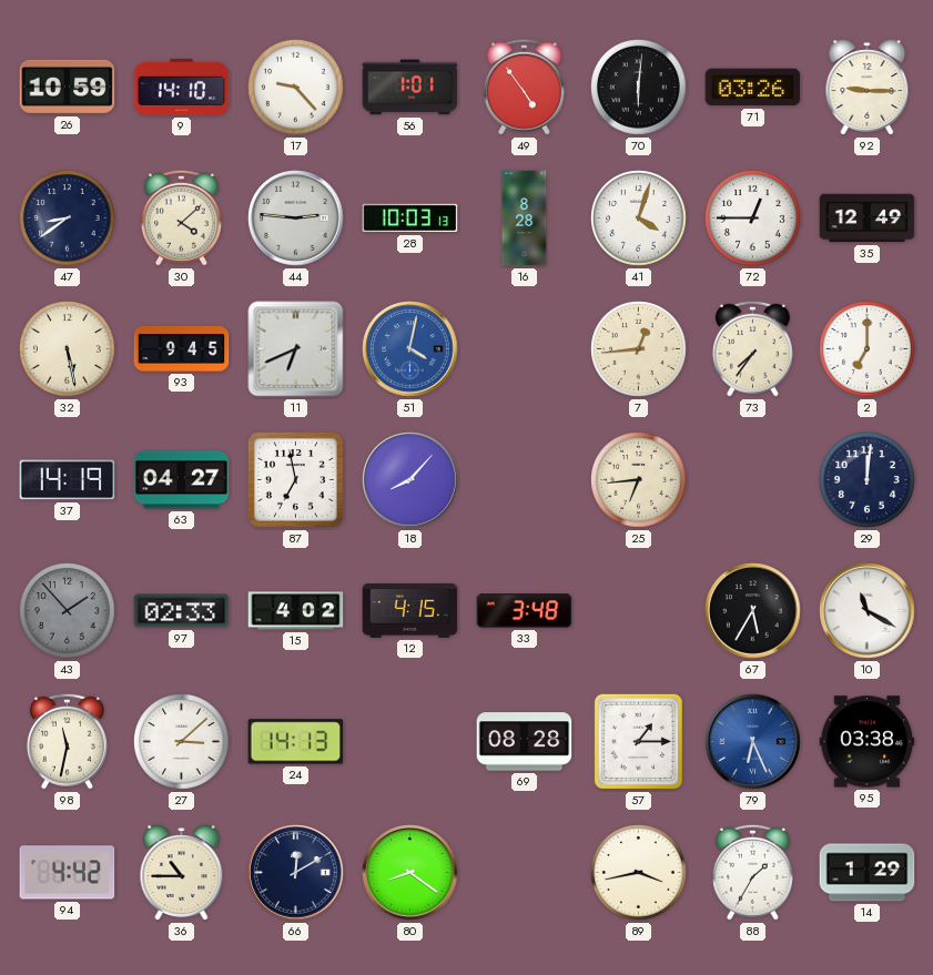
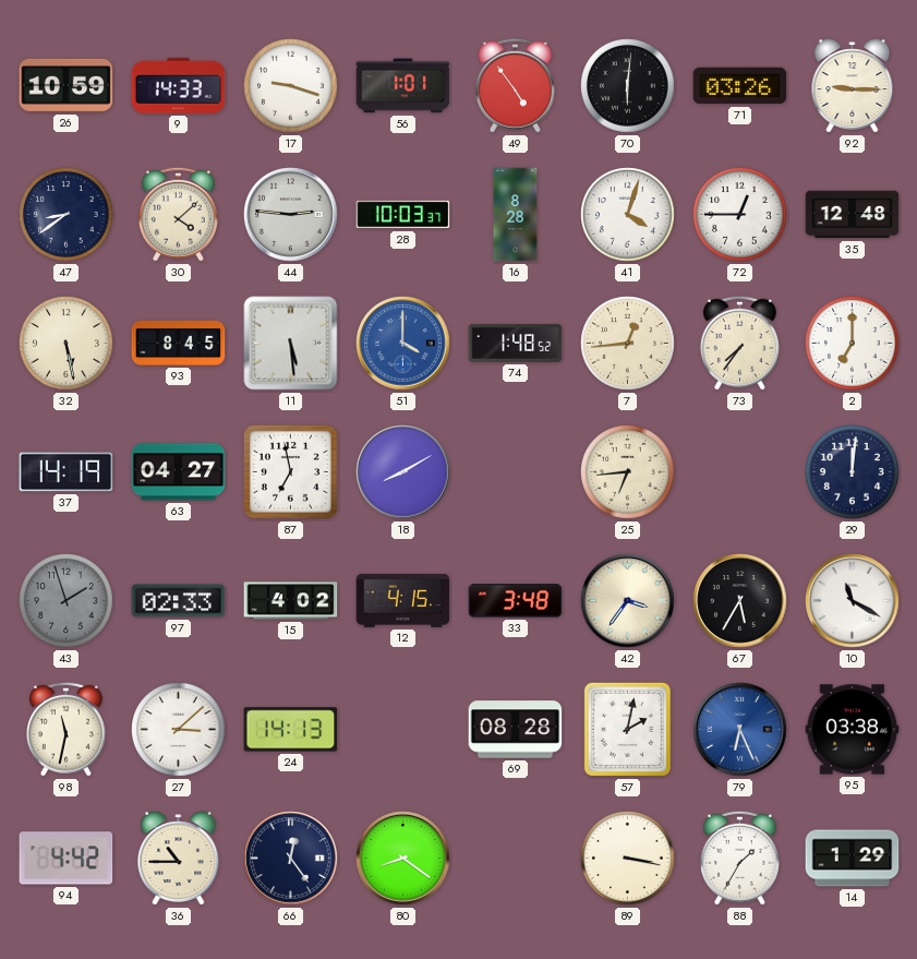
9: 14:10 -> 14:33
17: 9:23 -> 9:18
28: 10:03:13 -> 10:03:37
35: 12:49 -> 12:48
93: 9:45 -> 8:45
11: 6:41 -> 5:29
51: 4:02 -> 4:00
74: none -> 1:48
18: 8:07 -> 8:10
43: 1:53 -> 1:57
42: none -> 3:36
57: 1:15 -> 2:02
66: 12:10 -> 12:24
89: 3:43 -> 3:17
